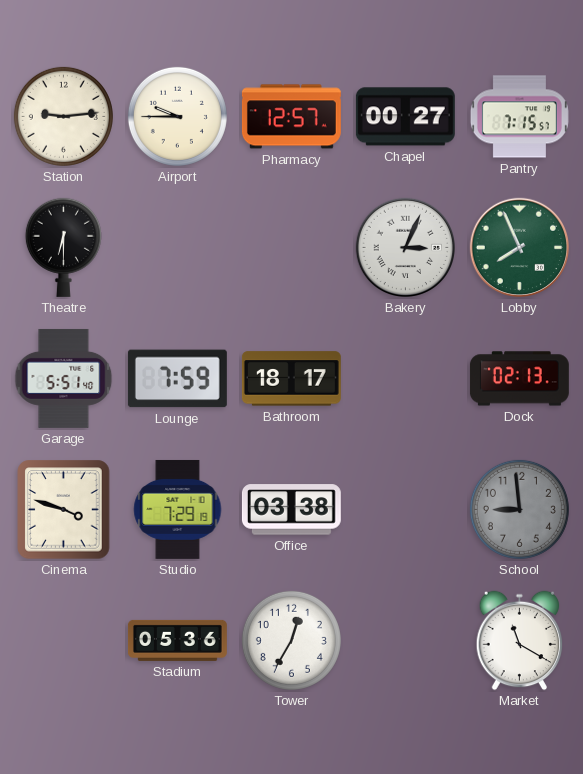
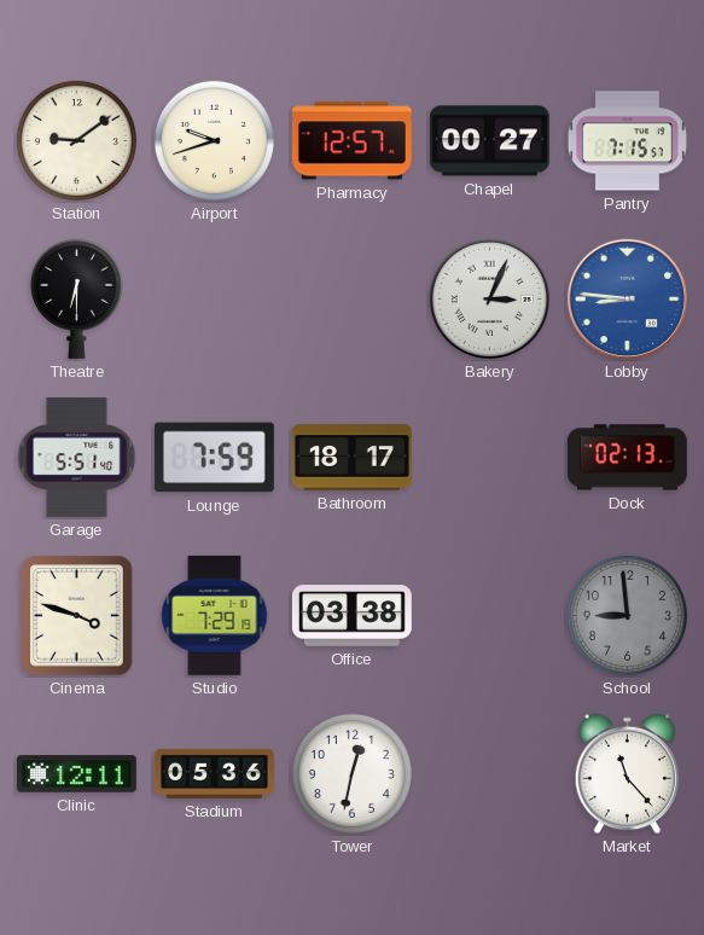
Station: 9:14 -> 9:09
Airport: 9:45 -> 9:42
Lobby: 7:56 -> 8:46
Lobby dial: green -> blue
Clinic: none -> 12:11
Tower: 12:35 -> 12:32
Market: 11:20 -> 11:23
